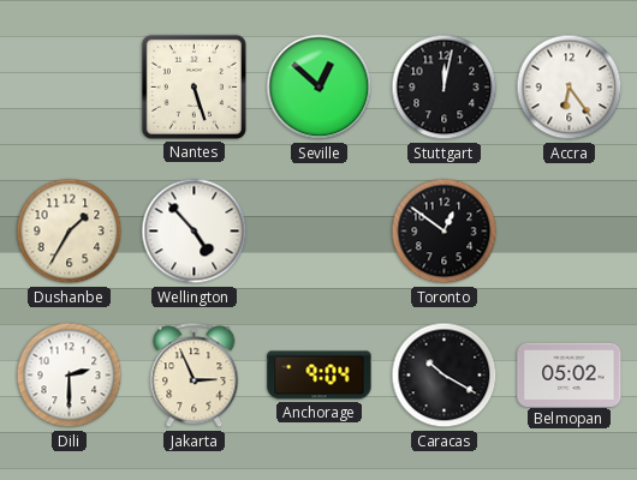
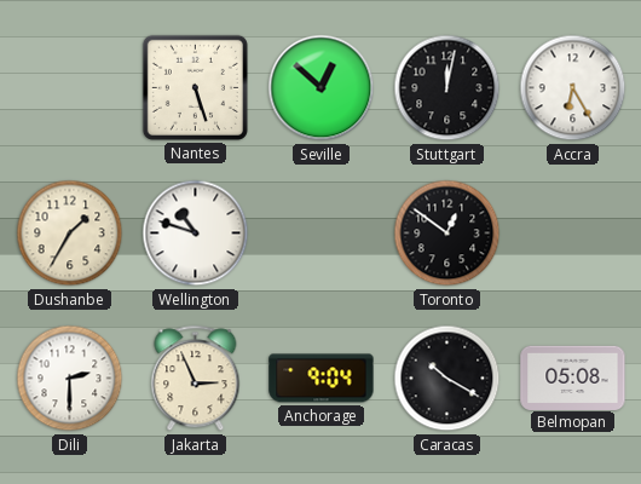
Accra: 6:24 -> 6:25
Wellington: 4:53 -> 10:48
Belmopan: 05:02 -> 05:08
